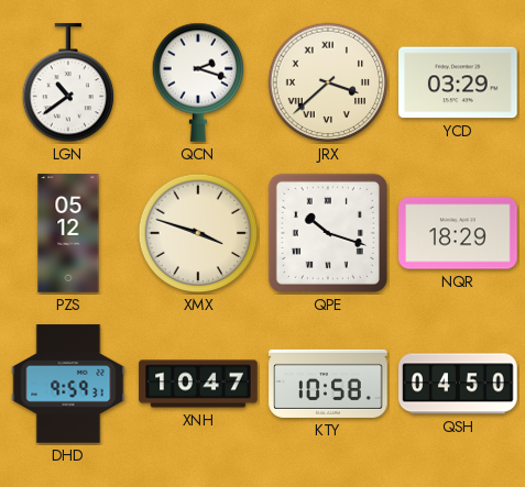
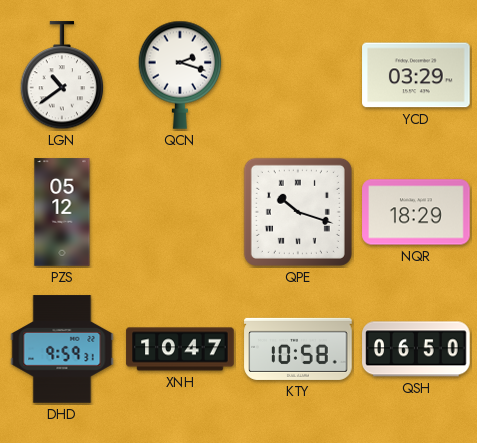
JRX: 3:38 -> none
XMX: 3:48 -> none
QSH: 04:50 -> 06:50
